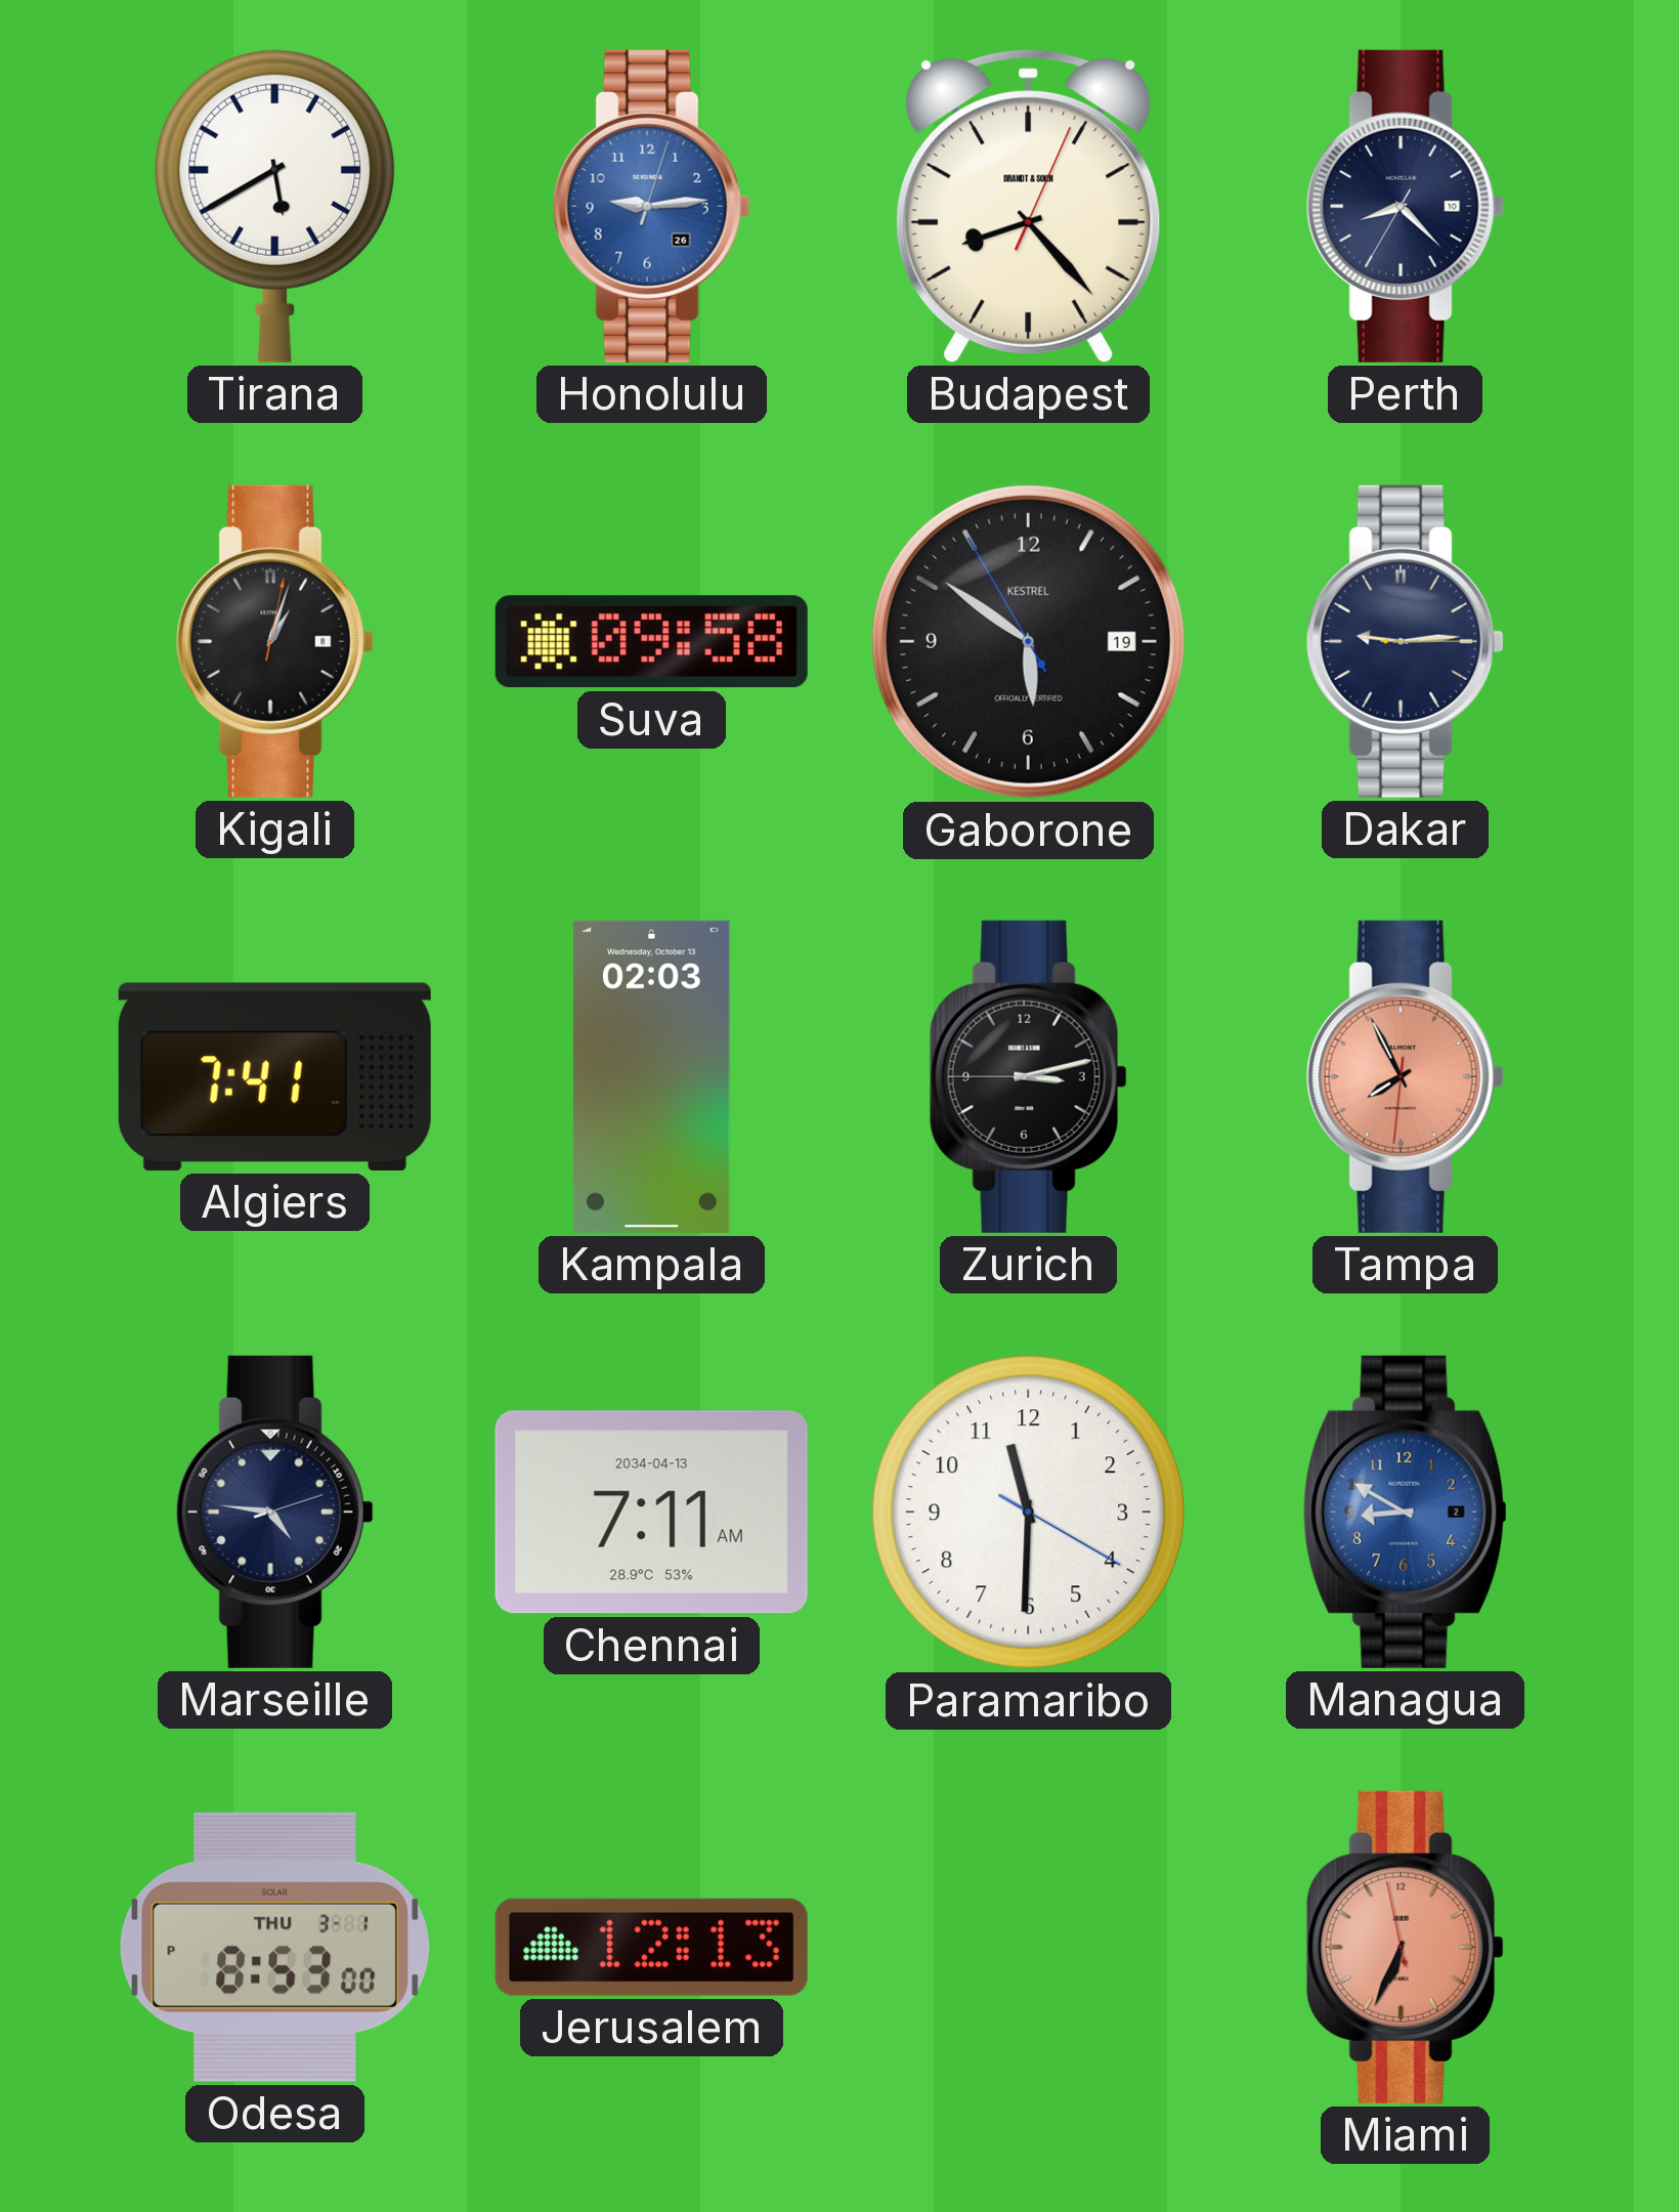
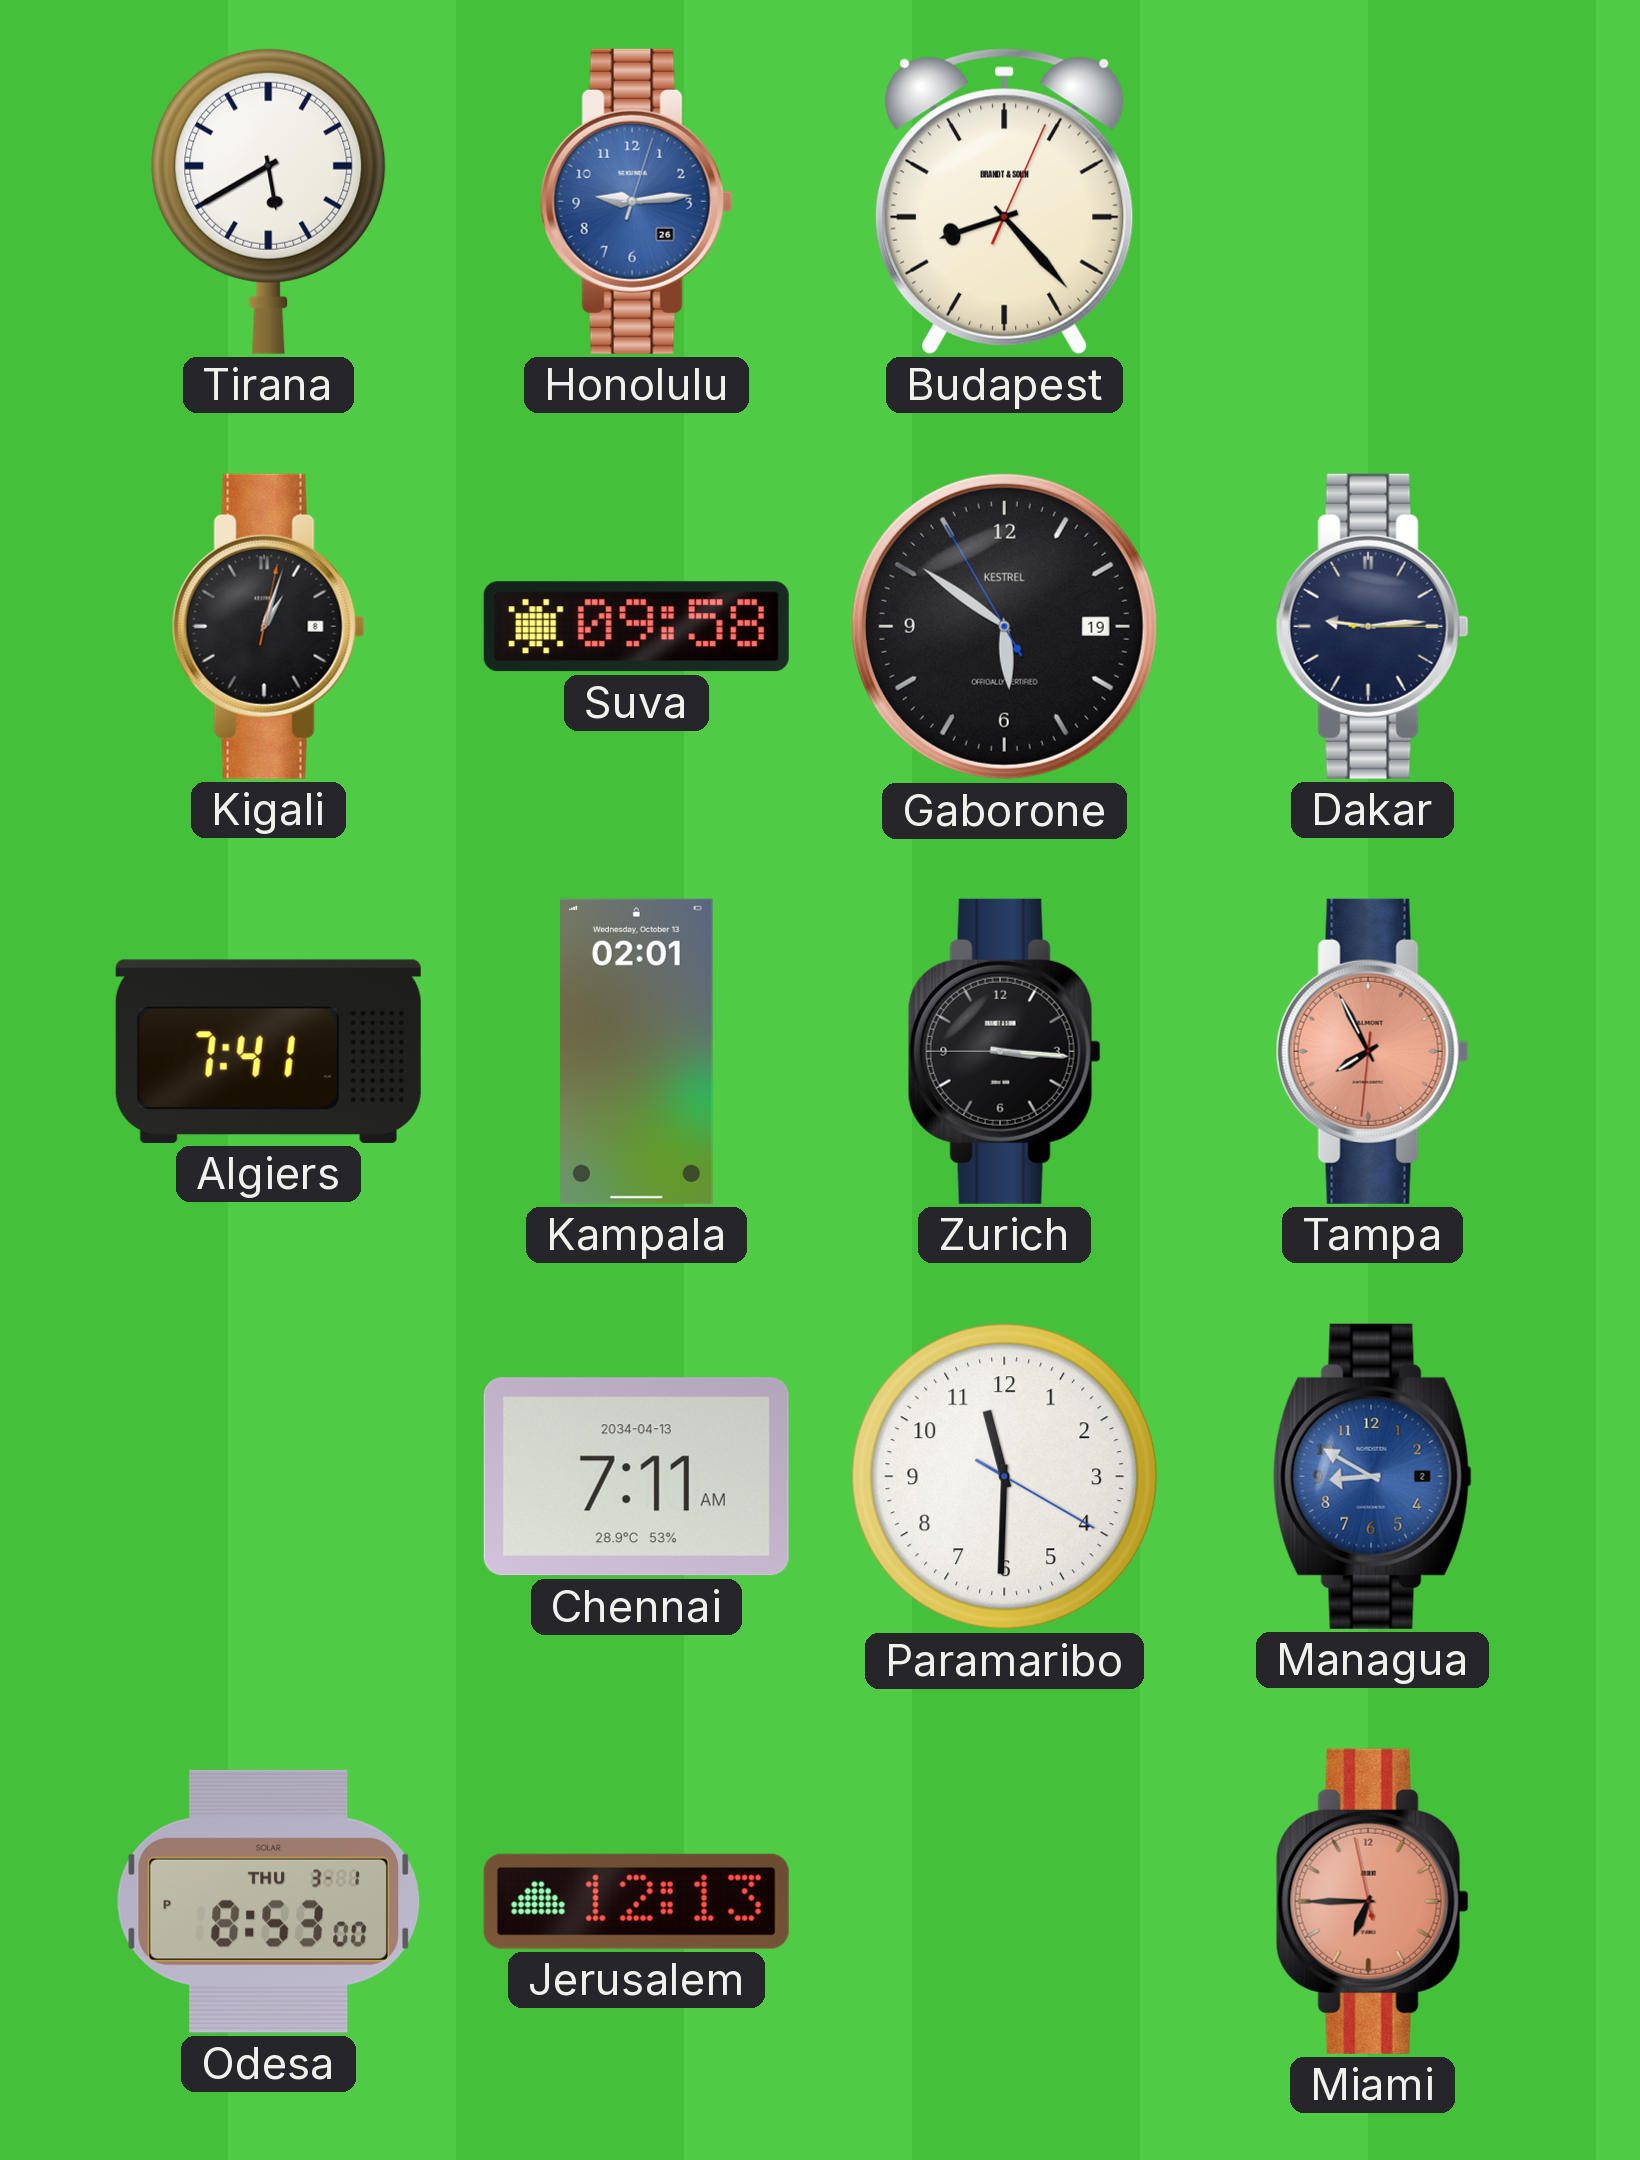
Perth: 8:22 -> none
Kampala: 02:03 -> 02:01
Zurich: 3:12 -> 3:15
Marseille: 4:46 -> none
Miami: 6:33 -> 6:44
